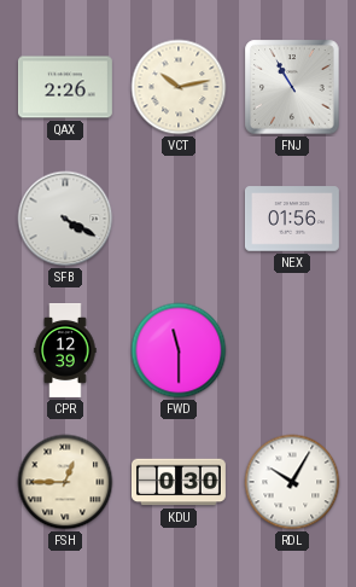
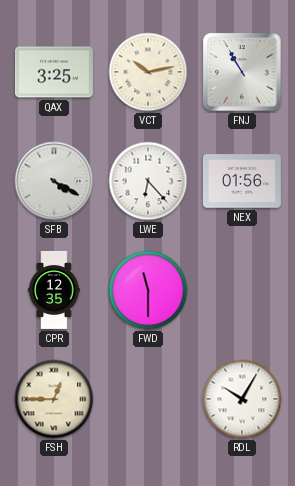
QAX: 2:26 -> 3:25
LWE: none -> 6:23
CPR: 12:39 -> 12:35
KDU: 0:30 -> none
